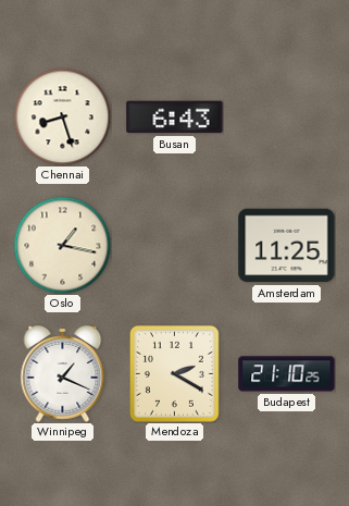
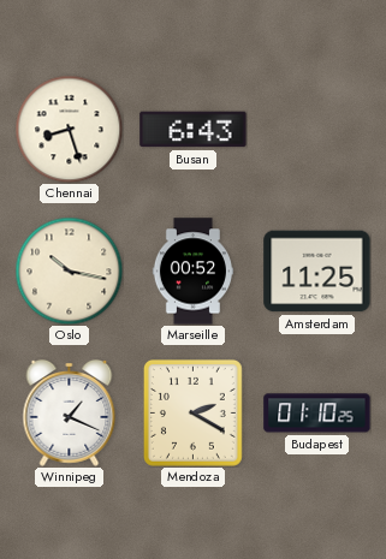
Oslo: 1:17 -> 10:17
Marseille: none -> 00:52
Budapest: 21:10 -> 01:10
